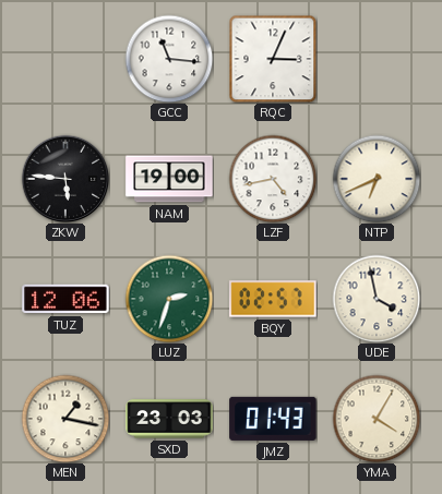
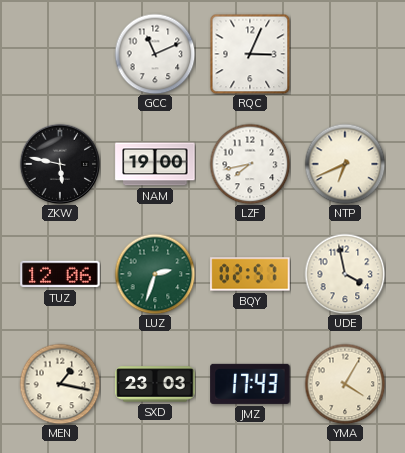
GCC: 11:16 -> 11:11
ZKW: 5:46 -> 5:47
LZF: 4:43 -> 7:43
JMZ: 01:43 -> 17:43
